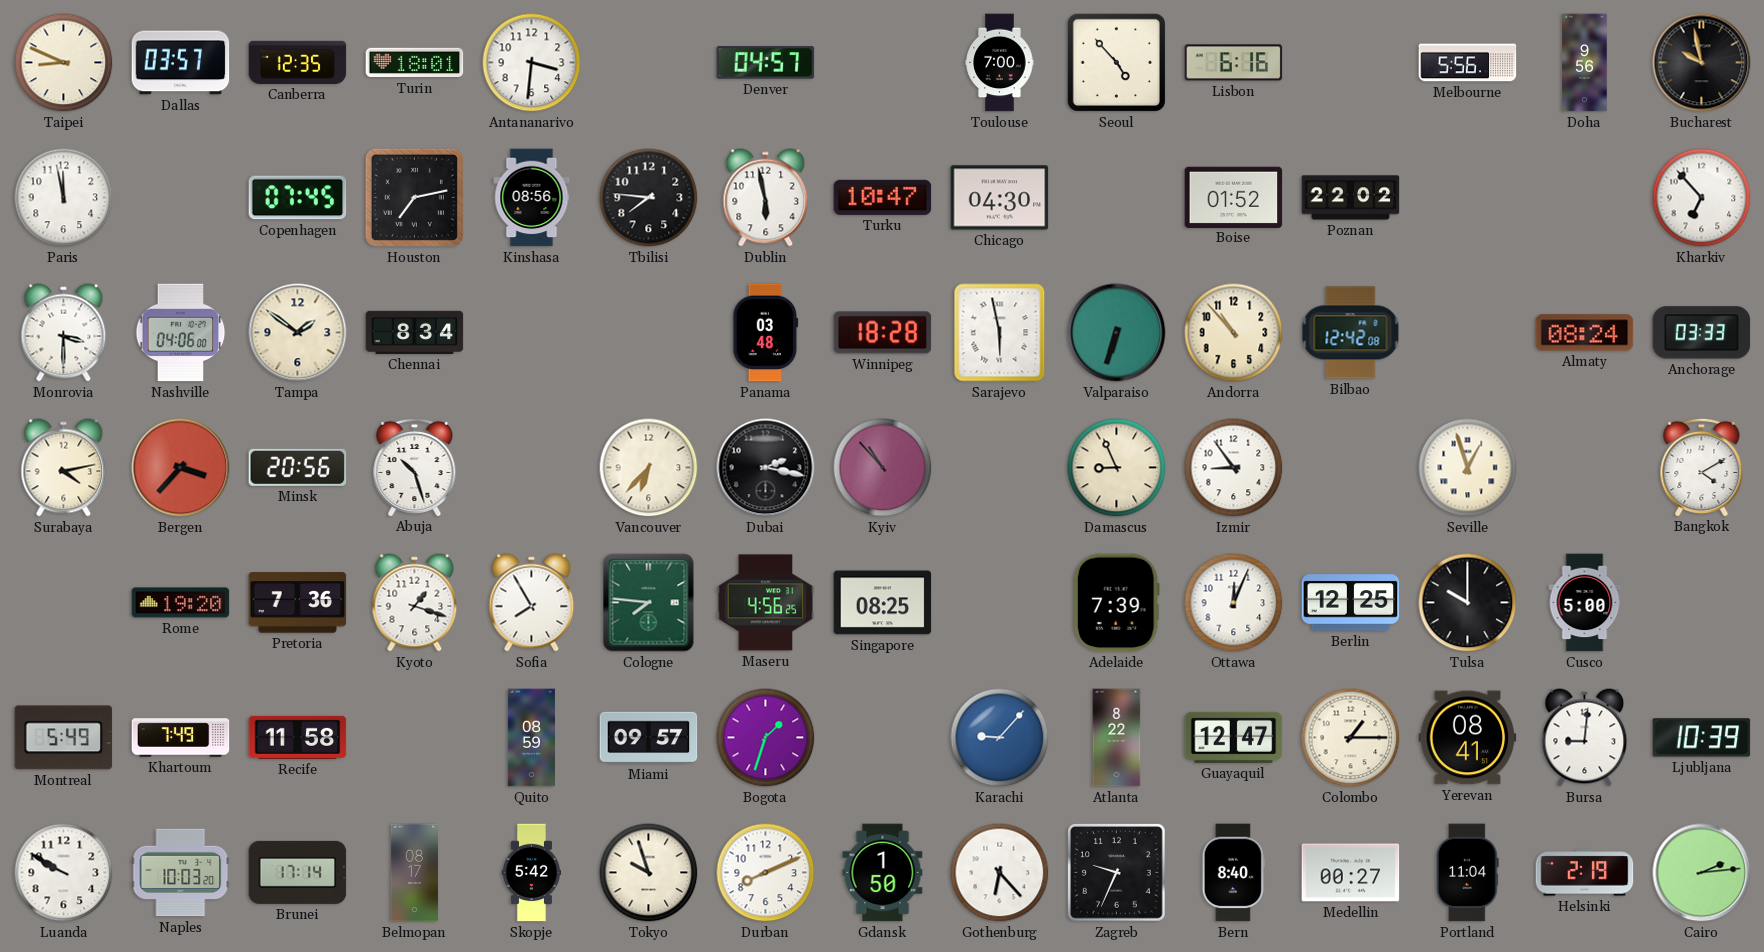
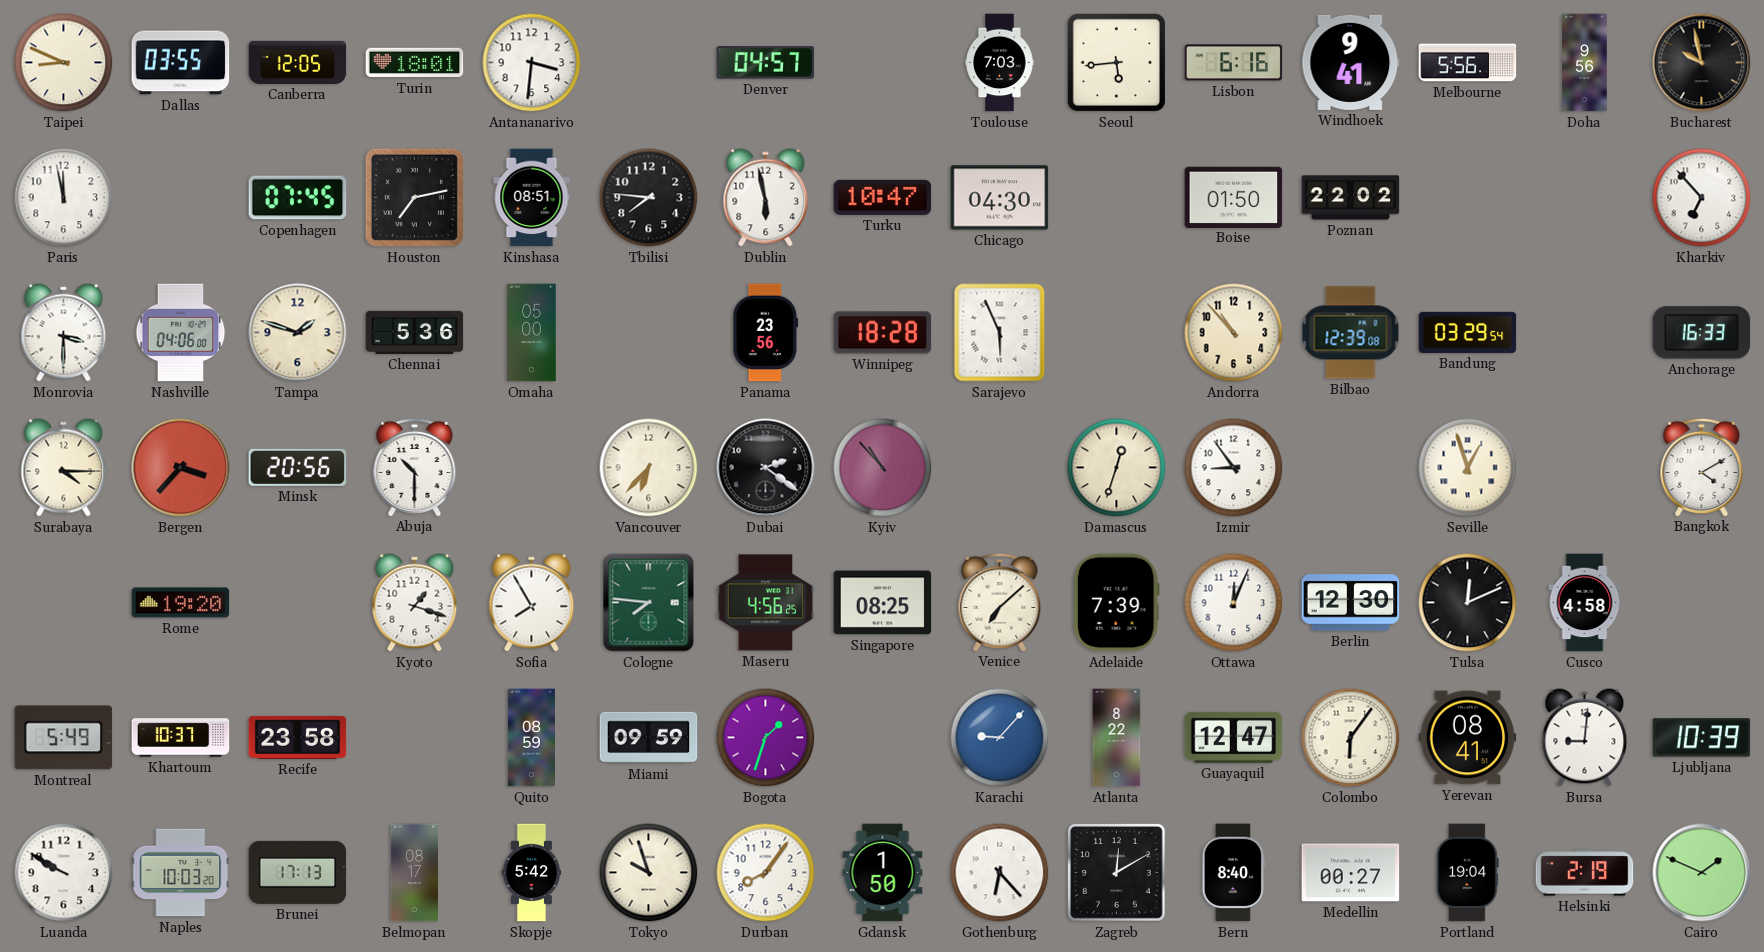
Dallas: 03:57 -> 03:55
Canberra: 12:35 -> 12:05
Toulouse: 7:00 -> 7:03
Seoul: 4:53 -> 5:44
Windhoek: none -> 9:41
Kinshasa: 08:56 -> 08:51
Boise: 01:52 -> 01:50
Tampa: 1:51 -> 1:48
Chennai: 8:34 -> 5:36
Omaha: none -> 05:00
Panama: 03:48 -> 23:56
Sarajevo: 5:58 -> 5:56
Valparaiso: 6:33 -> none
Bilbao: 12:42 -> 12:39
Bandung: none -> 03:29
Almaty: 08:24 -> none
Anchorage: 03:33 -> 16:33
Surabaya: 4:13 -> 4:15
Abuja: 10:27 -> 10:30
Dubai: 2:17 -> 2:21
Damascus: 8:56 -> 12:33
Pretoria: 7:36 -> none
Venice: none -> 7:08
Berlin: 12:25 -> 12:30
Tulsa: 10:00 -> 12:11
Cusco: 5:00 -> 4:58
Khartoum: 7:49 -> 10:37
Recife: 11:58 -> 23:58
Miami: 09:57 -> 09:59
Colombo: 1:15 -> 6:06
Brunei: 17:14 -> 17:13
Durban: 8:11 -> 8:06
Zagreb: 9:34 -> 12:10
Portland: 11:04 -> 19:04
Cairo: 2:14 -> 1:49
